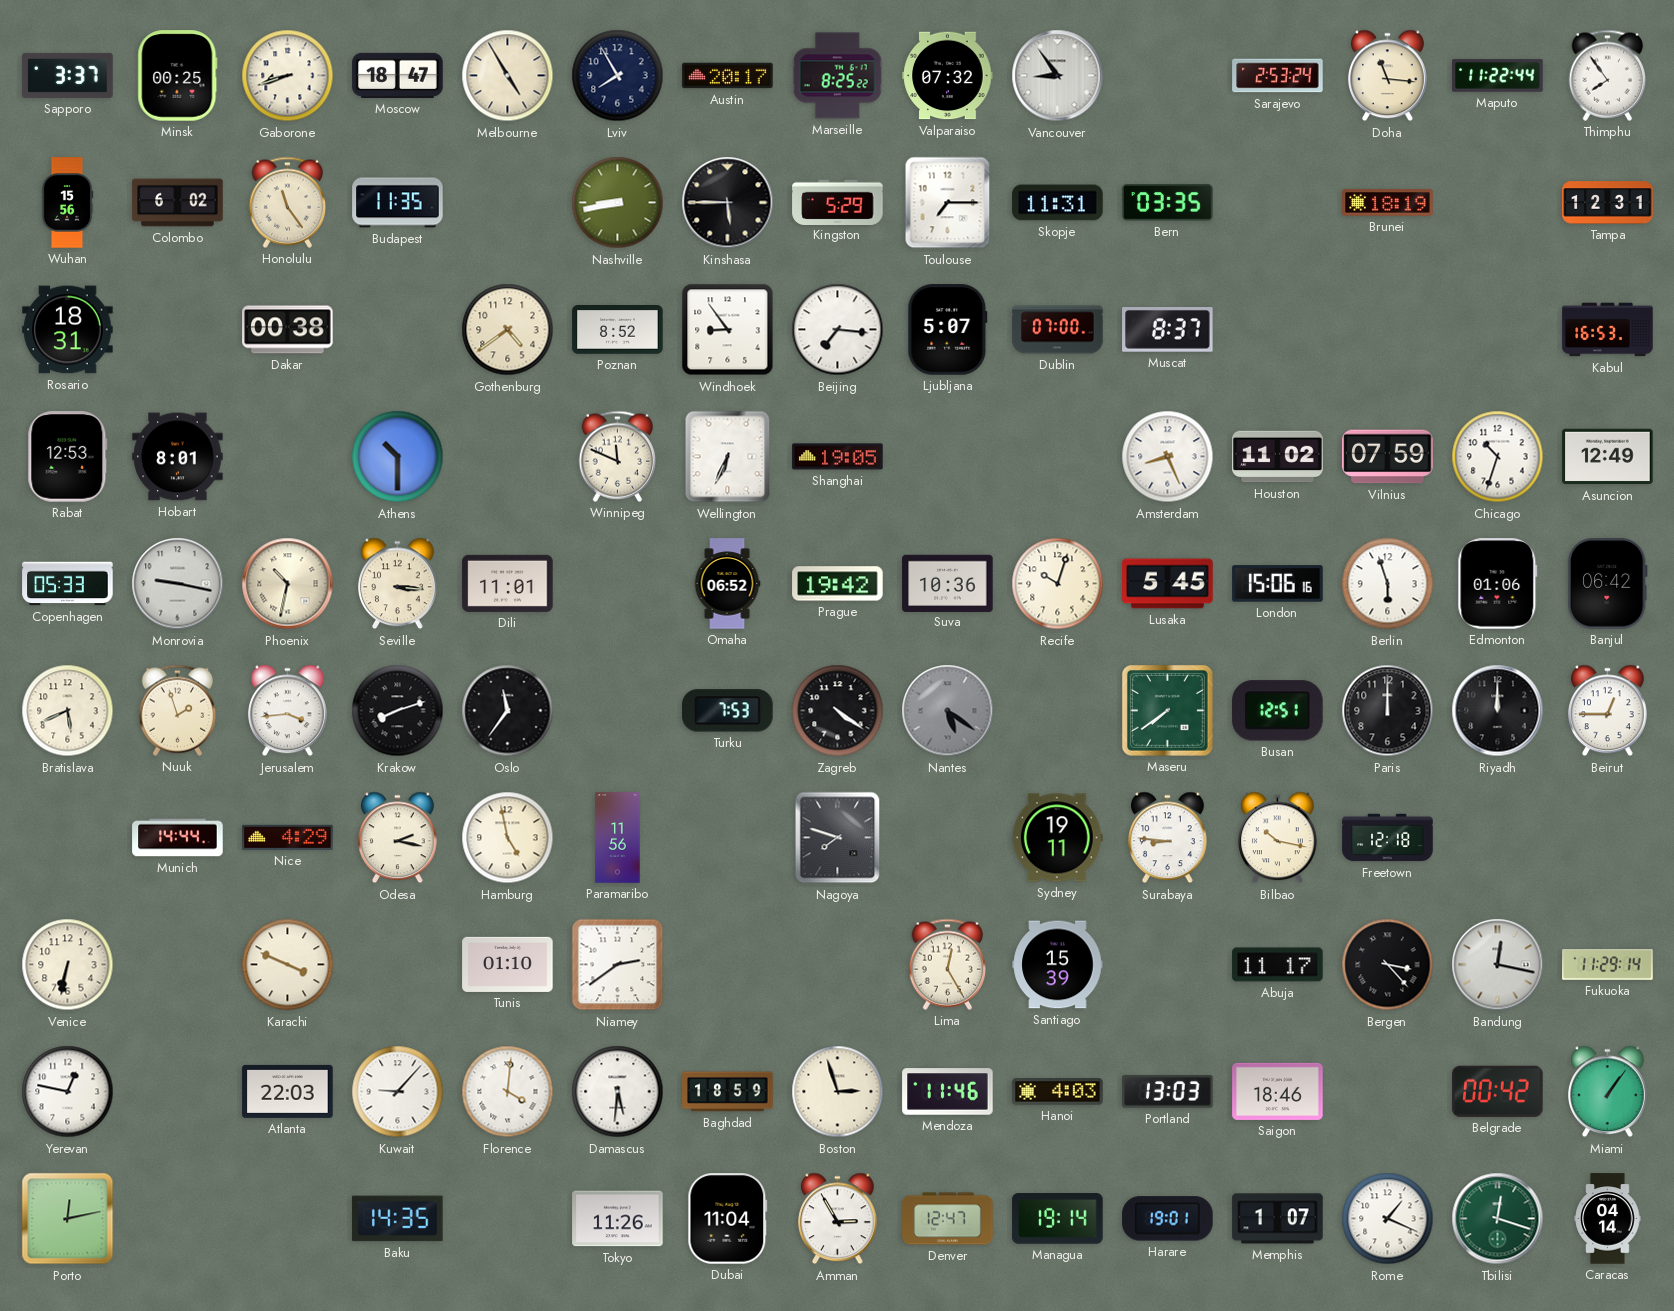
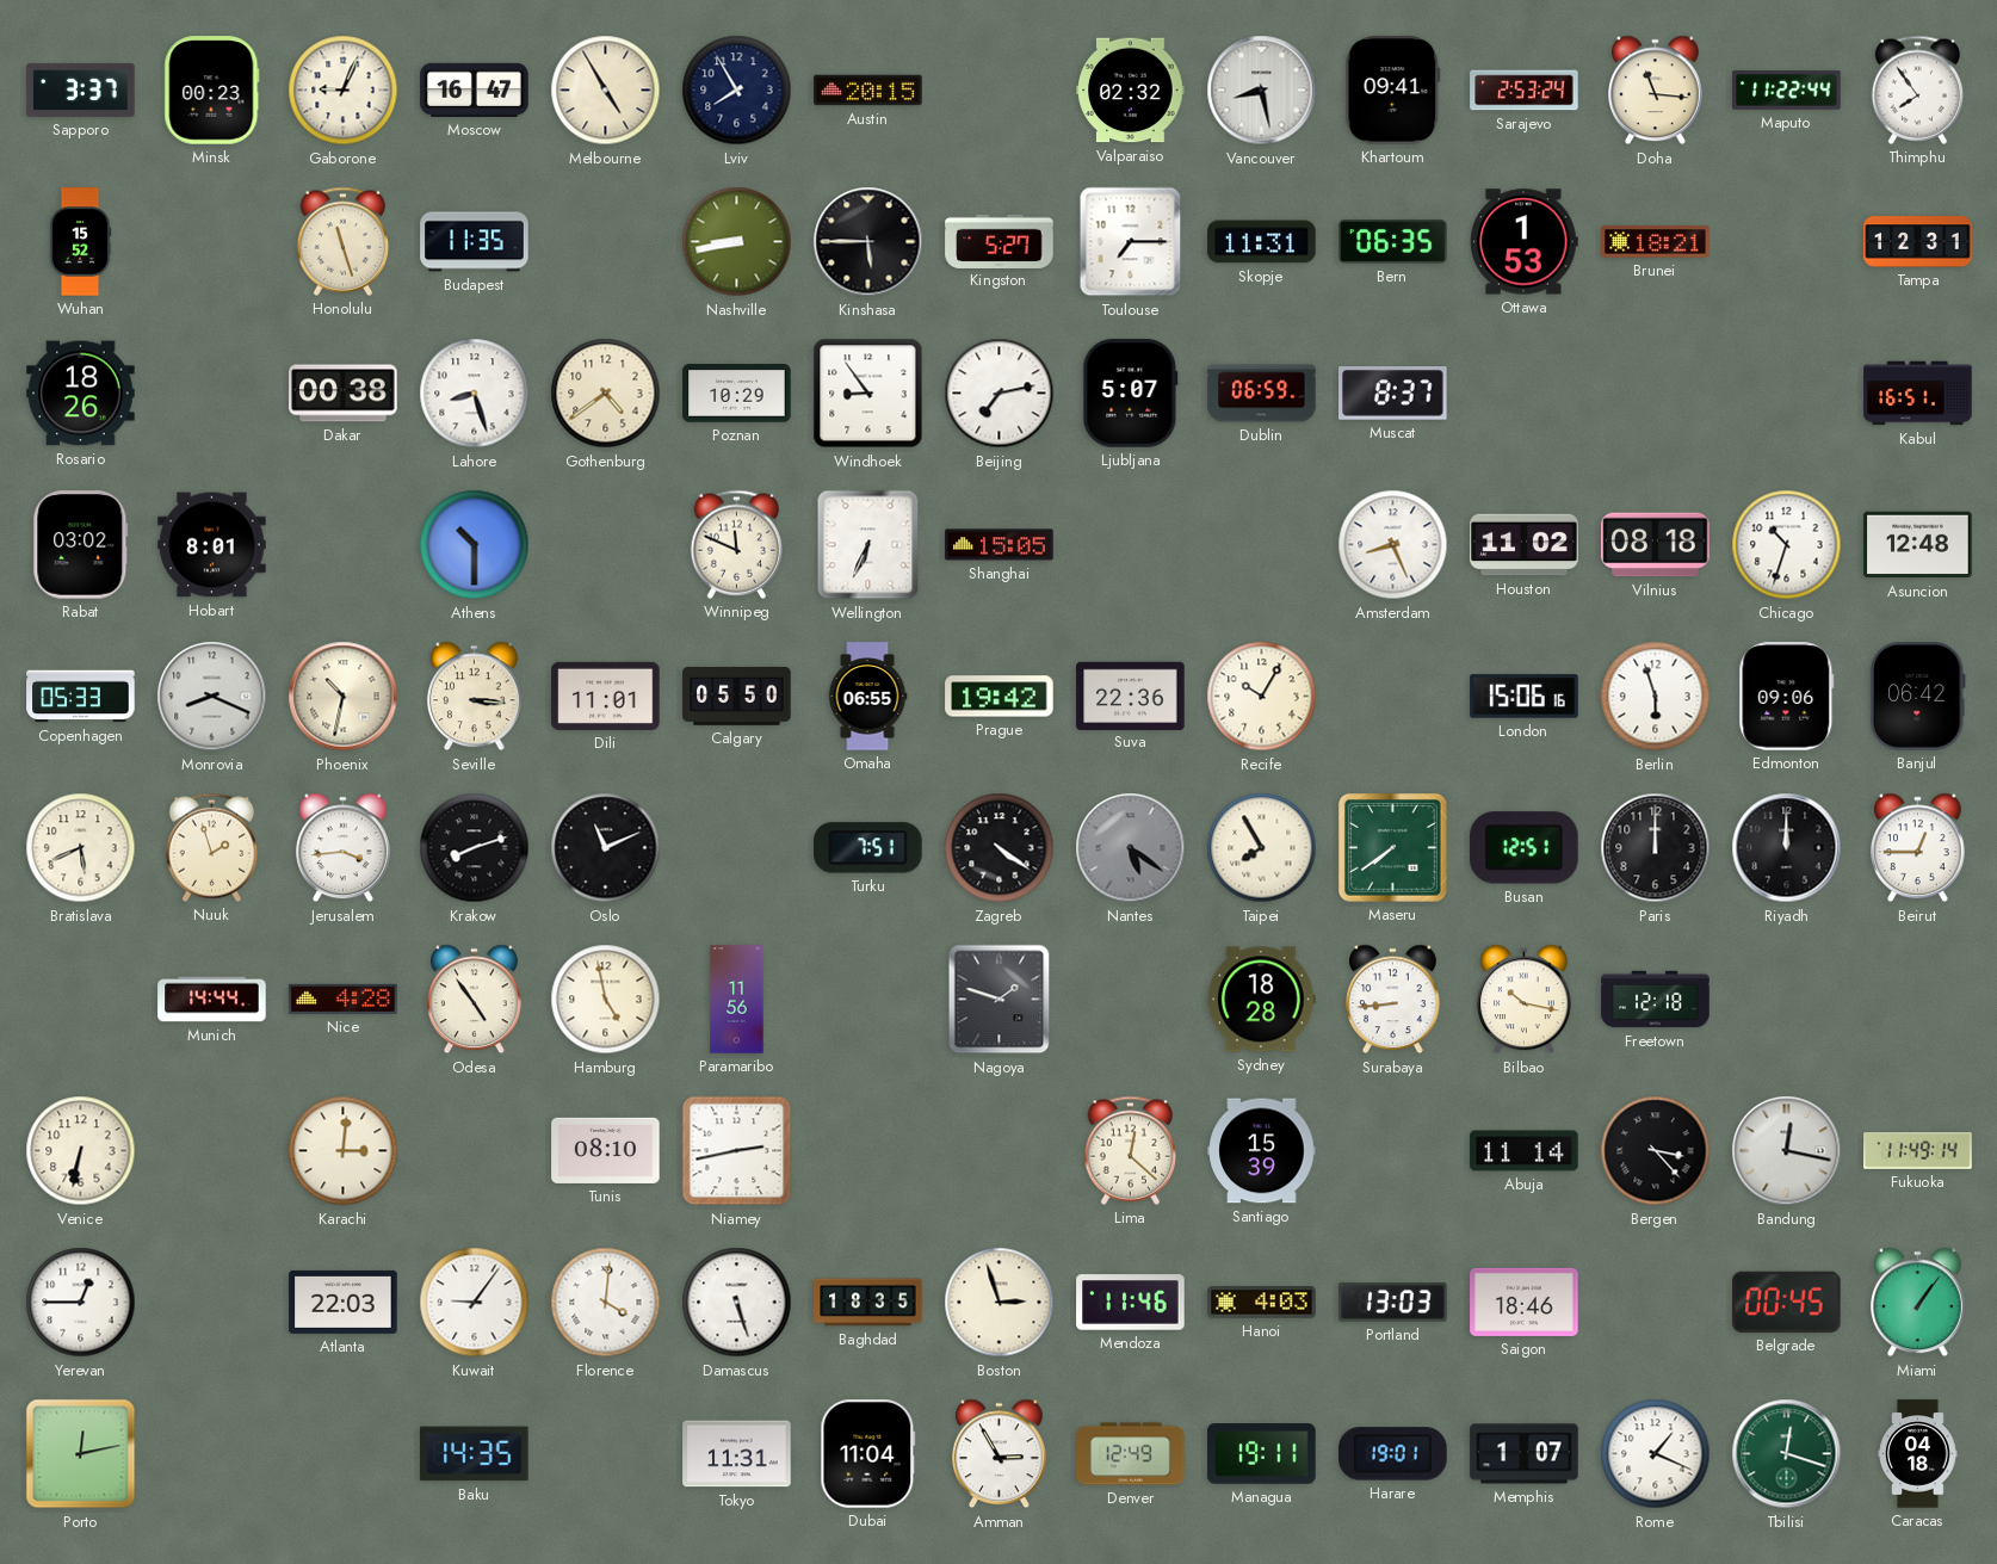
Minsk: 00:25 -> 00:23
Gaborone: 8:42 -> 9:04
Moscow: 18:47 -> 16:47
Austin: 20:17 -> 20:15
Marseille: 8:25 -> none
Valparaiso: 07:32 -> 02:32
Vancouver: 8:54 -> 8:28
Khartoum: none -> 09:41
Wuhan: 15:56 -> 15:52
Colombo: 6:02 -> none
Honolulu: 11:24 -> 11:27
Kingston: 5:29 -> 5:27
Bern: 03:35 -> 06:35
Ottawa: none -> 1:53
Brunei: 18:19 -> 18:21
Rosario: 18:31 -> 18:26
Lahore: none -> 8:27
Poznan: 8:52 -> 10:29
Beijing: 7:16 -> 7:13
Dublin: 07:00 -> 06:59
Kabul: 16:53 -> 16:51
Rabat: 12:53 -> 03:02
Shanghai: 19:05 -> 15:05
Vilnius: 07:59 -> 08:18
Asuncion: 12:49 -> 12:48
Monrovia: 9:17 -> 8:19
Calgary: none -> 05:50
Omaha: 06:52 -> 06:55
Suva: 10:36 -> 22:36
Recife: 10:03 -> 10:05
Lusaka: 5:45 -> none
Edmonton: 01:06 -> 09:06
Oslo: 11:36 -> 11:11
Turku: 7:53 -> 7:51
Taipei: none -> 7:55
Nice: 4:29 -> 4:28
Odesa: 2:17 -> 4:54
Nagoya: 7:48 -> 1:48
Sydney: 19:11 -> 18:28
Surabaya: 8:46 -> 8:44
Karachi: 3:49 -> 3:01
Tunis: 01:10 -> 08:10
Niamey: 2:39 -> 2:43
Lima: 12:25 -> 12:22
Abuja: 11:17 -> 11:14
Fukuoka: 11:29 -> 11:49
Yerevan: 12:47 -> 12:45
Kuwait: 9:07 -> 9:06
Damascus: 5:31 -> 5:27
Baghdad: 18:59 -> 18:35
Belgrade: 00:42 -> 00:45
Tokyo: 11:26 -> 11:31
Denver: 12:47 -> 12:49
Managua: 19:14 -> 19:11
Caracas: 04:14 -> 04:18
